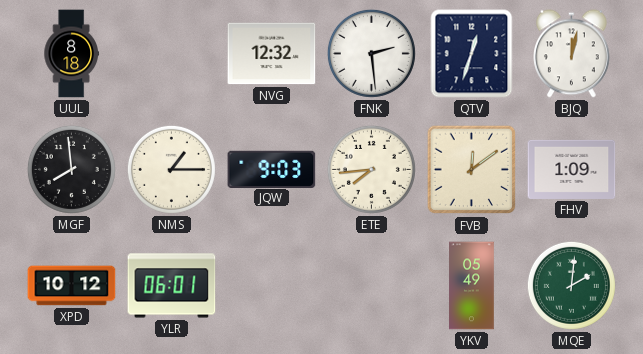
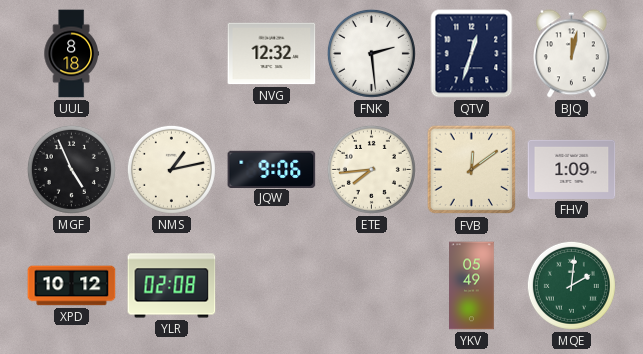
MGF: 7:59 -> 4:56
NMS: 1:15 -> 1:13
JQW: 9:03 -> 9:06
YLR: 06:01 -> 02:08
